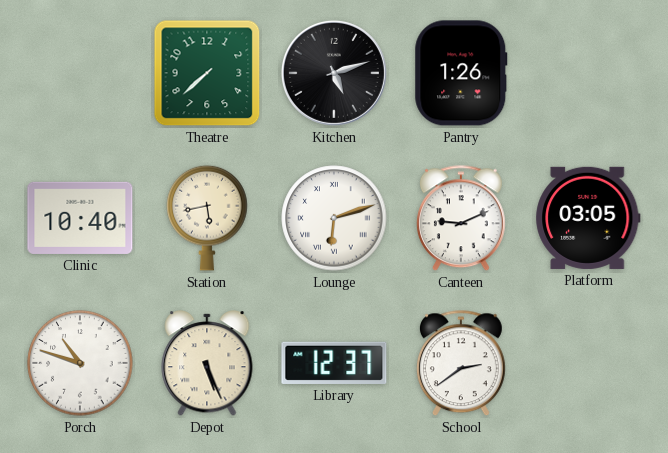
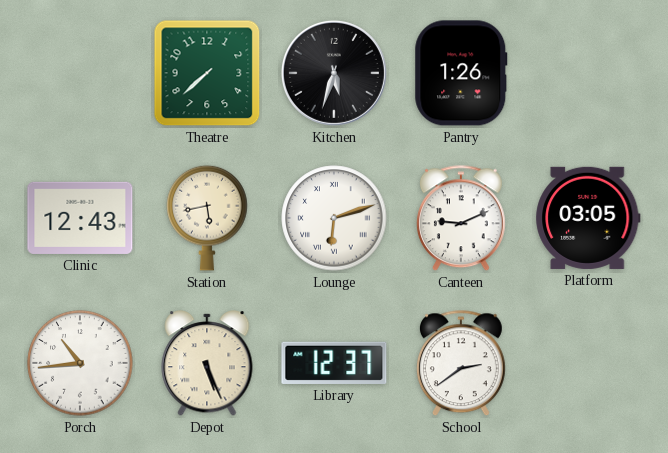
Kitchen: 5:12 -> 5:33
Clinic: 10:40 -> 12:43
Porch: 10:48 -> 10:44
